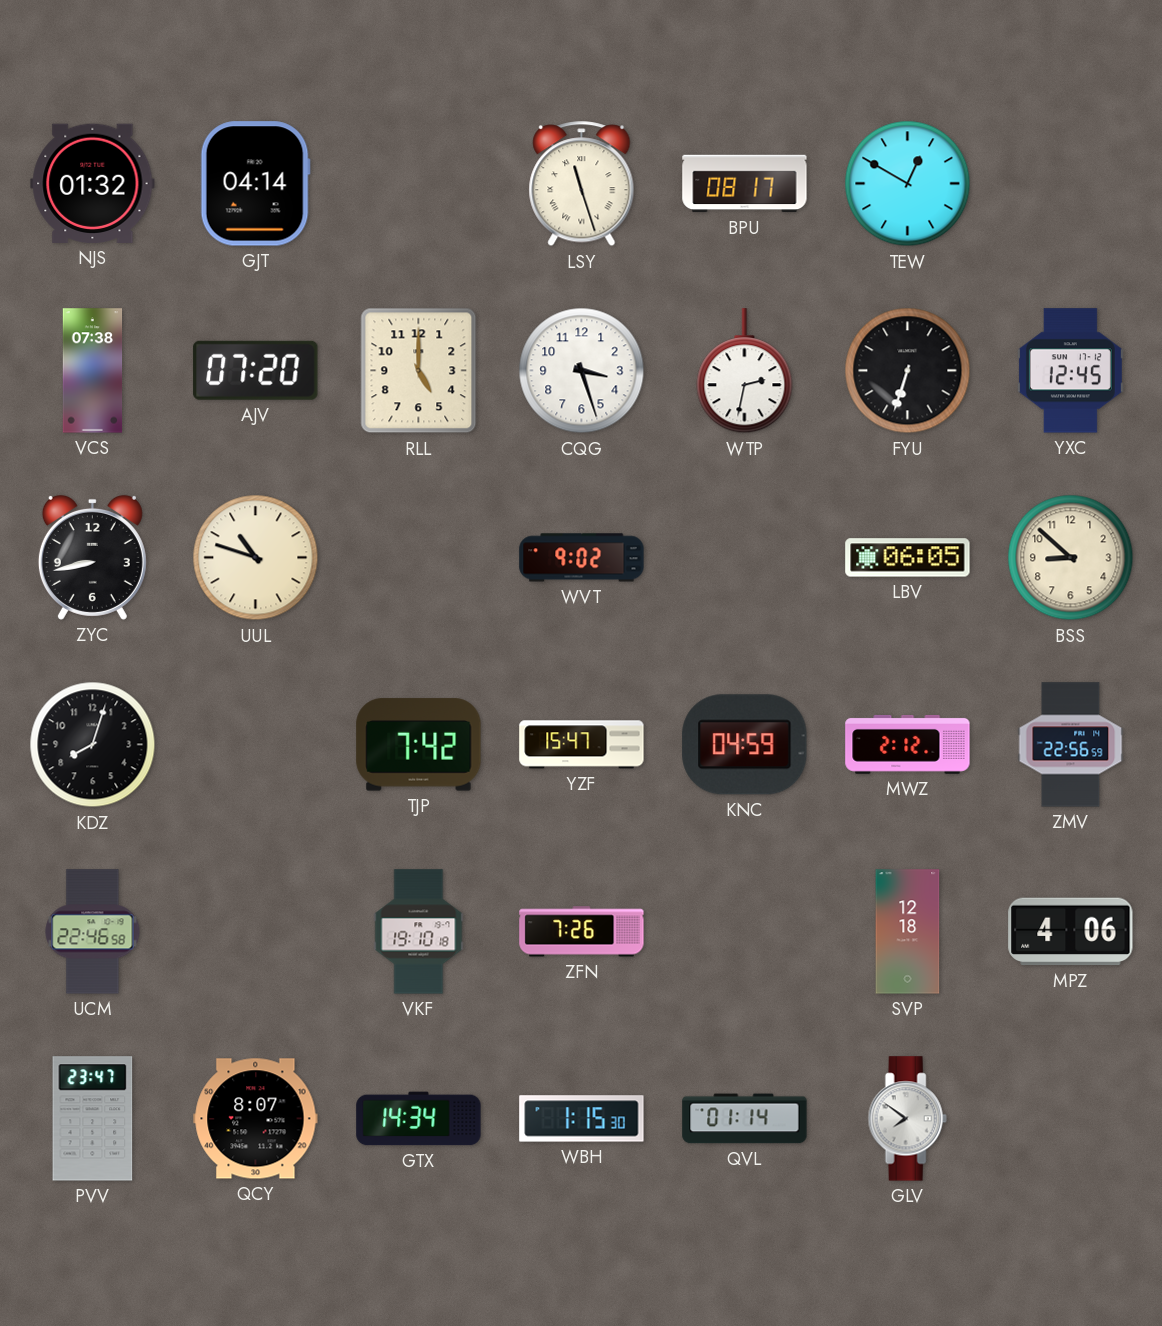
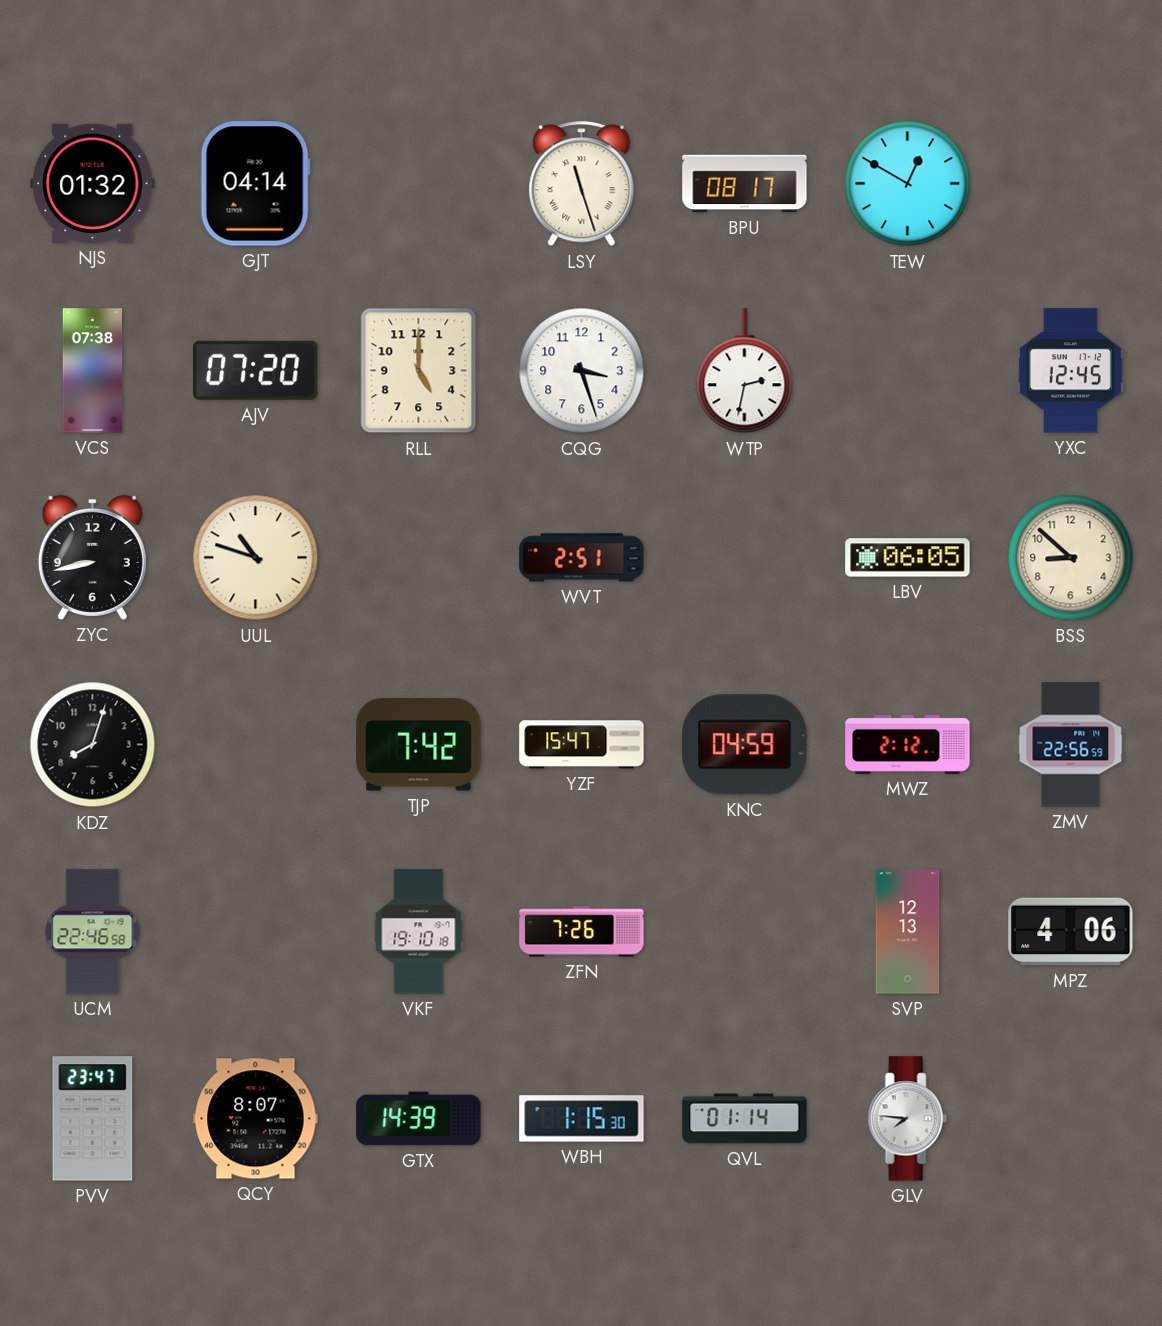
FYU: 6:33 -> none
WVT: 9:02 -> 2:51
SVP: 12:18 -> 12:13
GTX: 14:34 -> 14:39
GLV: 7:51 -> 7:46
